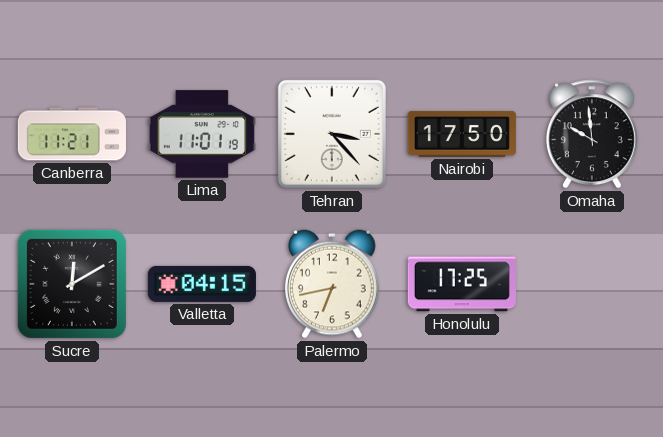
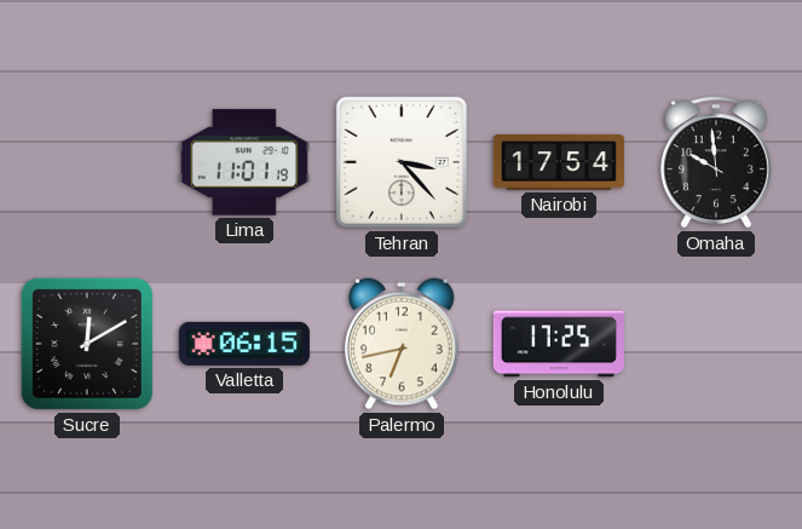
Canberra: 11:21 -> none
Nairobi: 17:50 -> 17:54
Valletta: 04:15 -> 06:15
